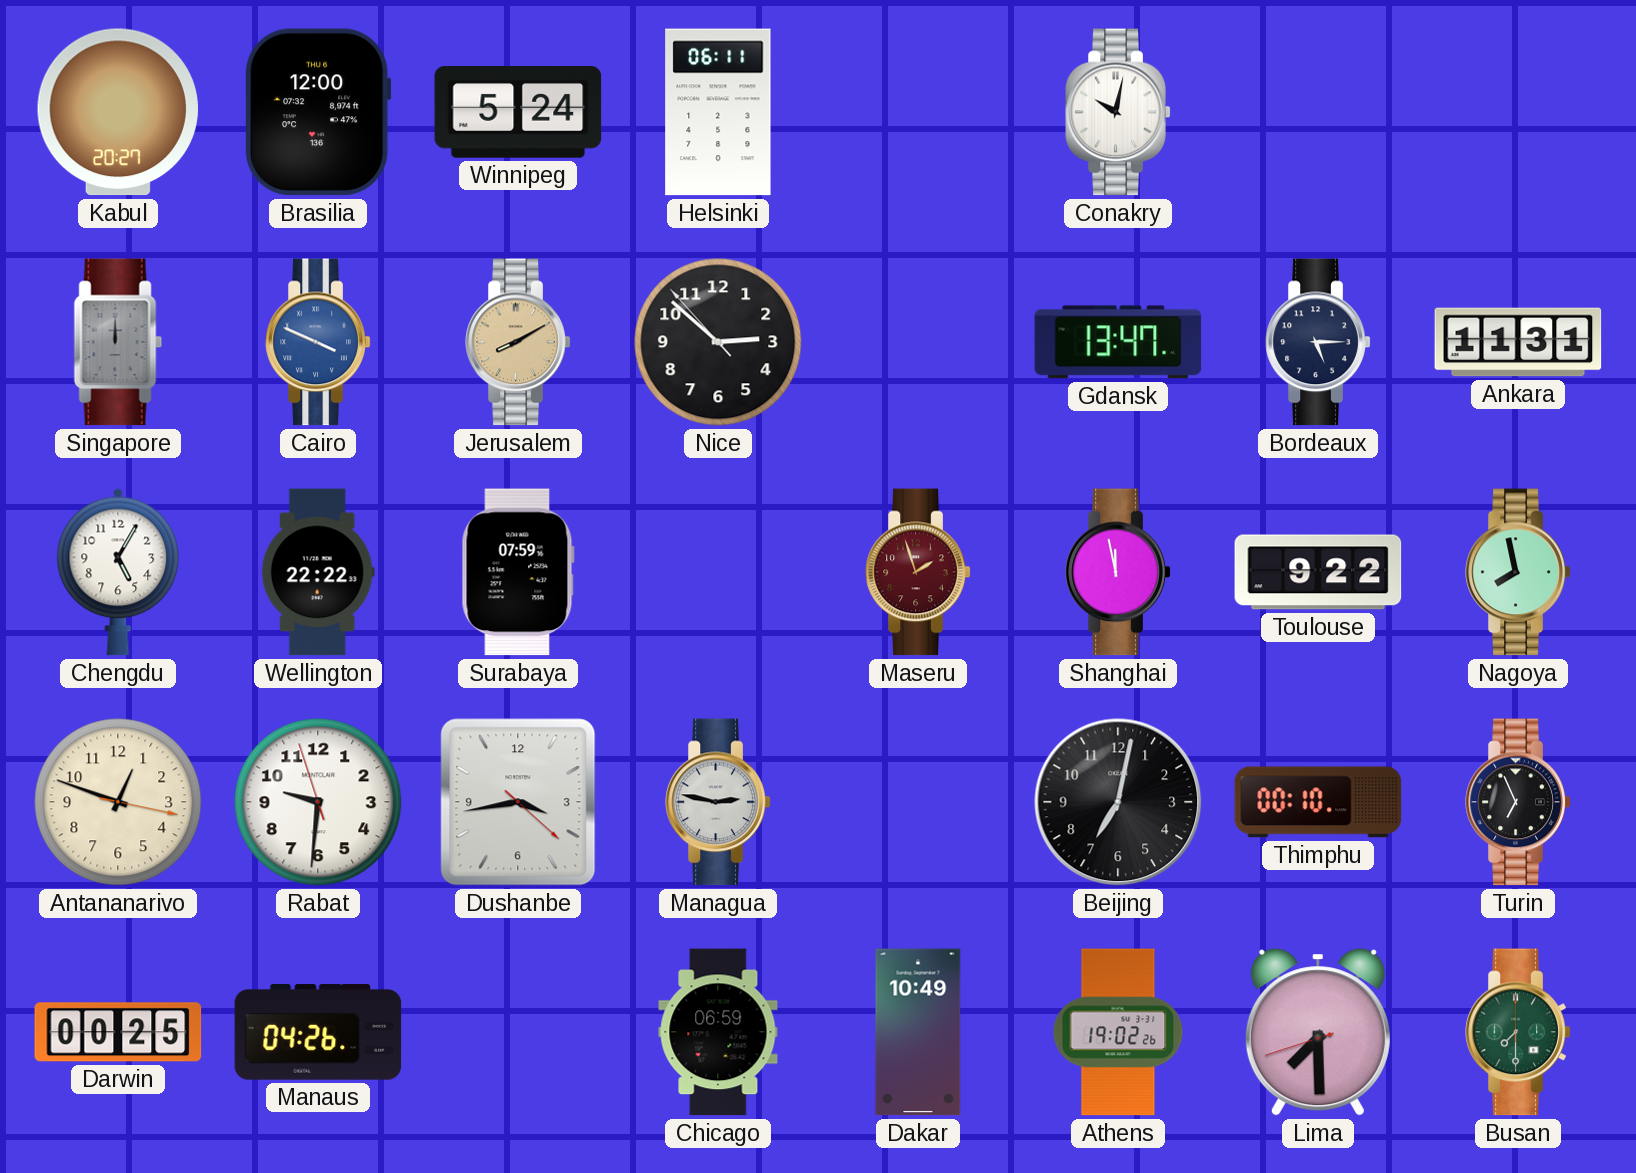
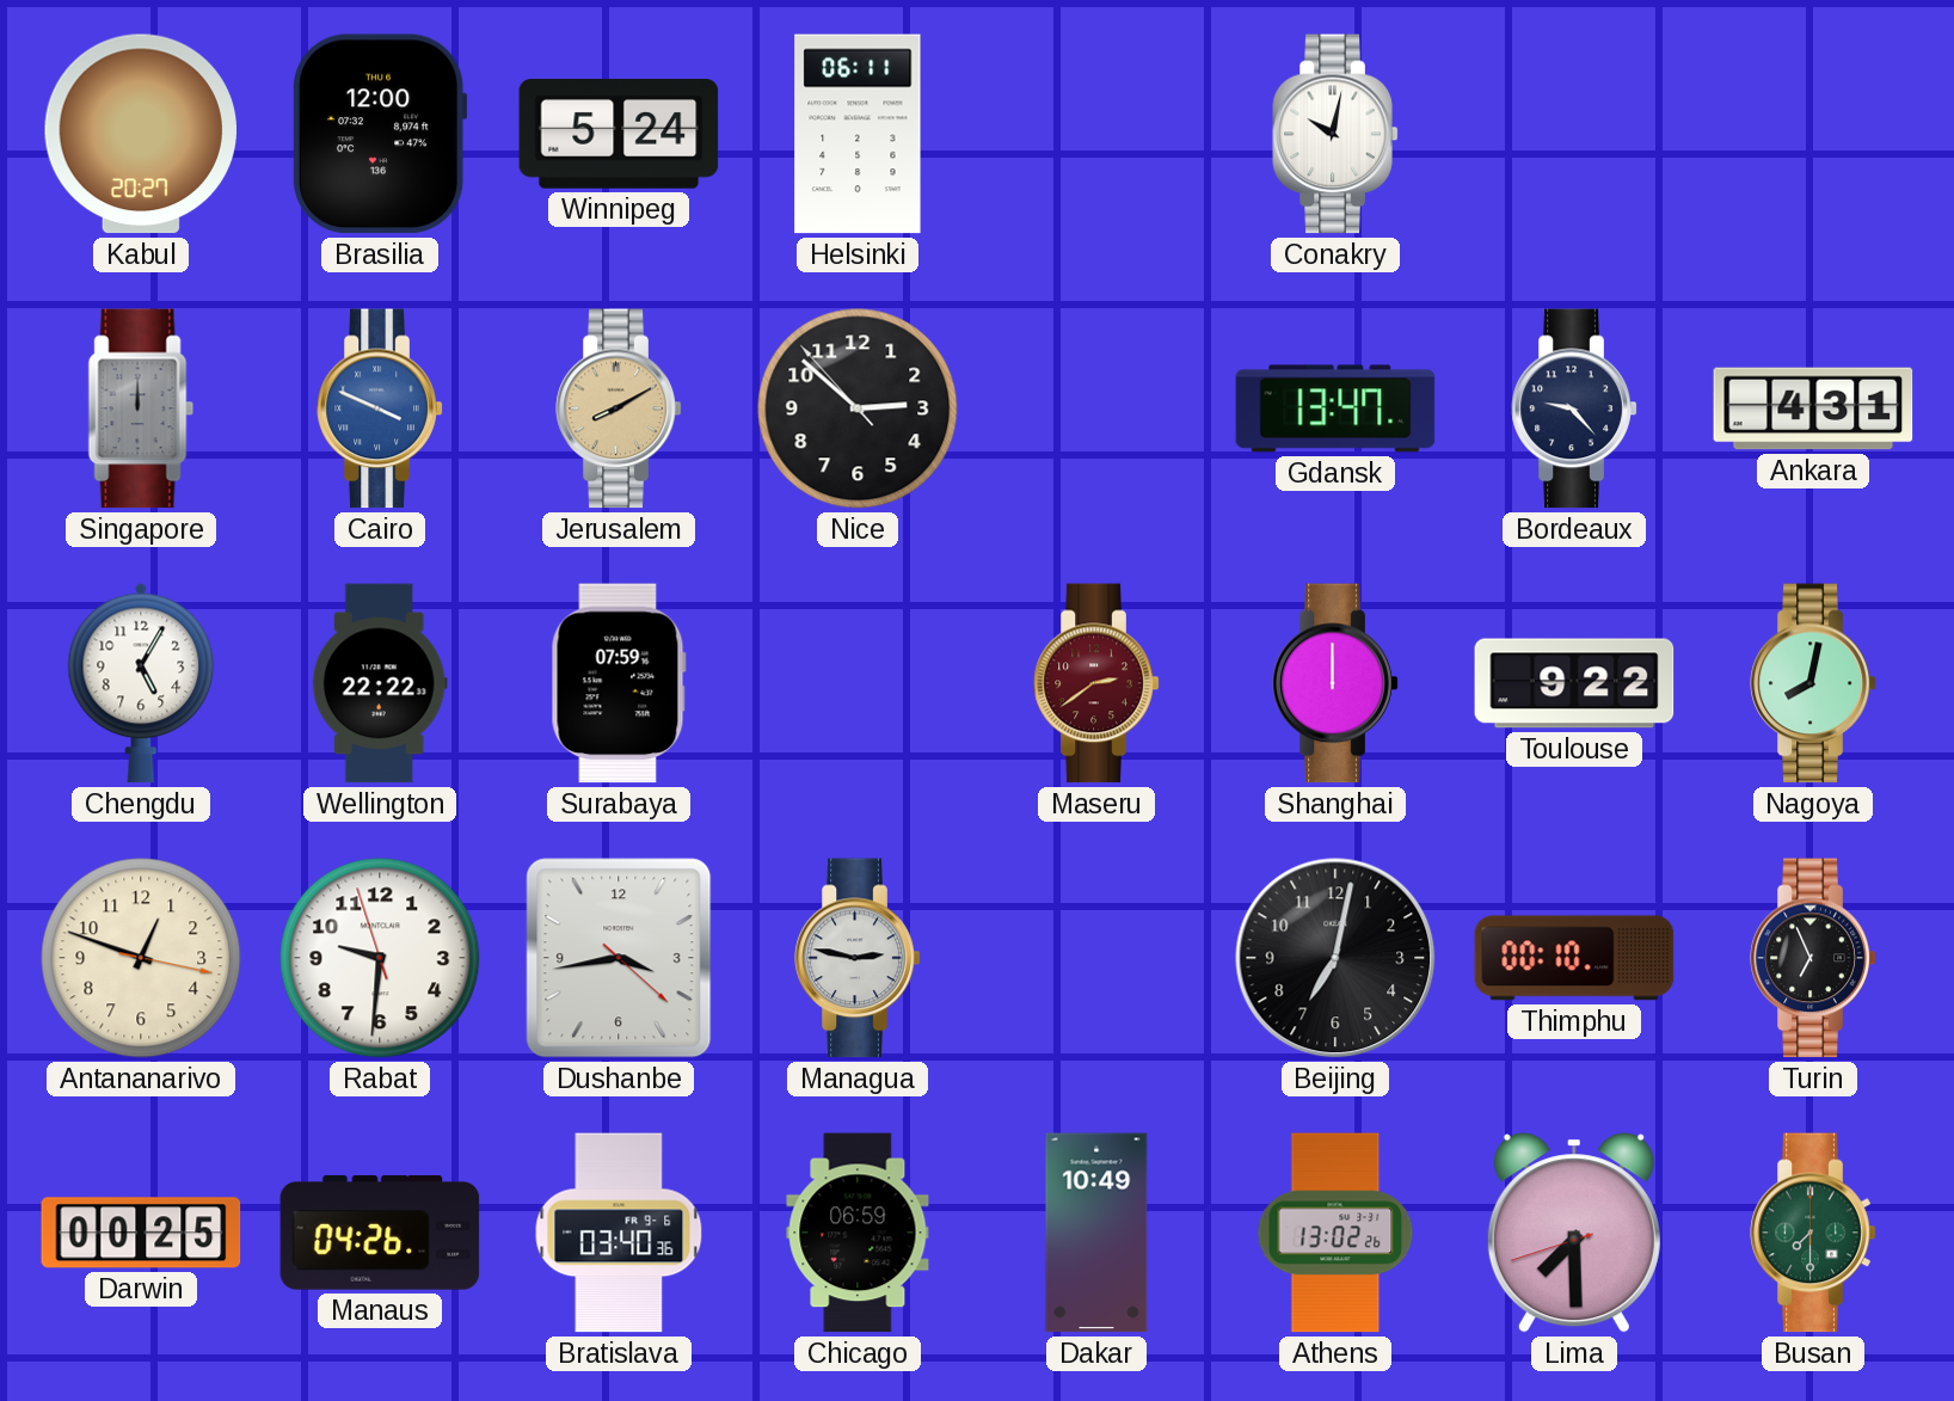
Bordeaux: 5:15 -> 9:23
Ankara: 11:31 -> 4:31
Maseru: 1:57 -> 2:39
Shanghai: 11:58 -> 12:00
Nagoya: 7:58 -> 8:02
Bratislava: none -> 03:40
Athens: 19:02 -> 13:02
